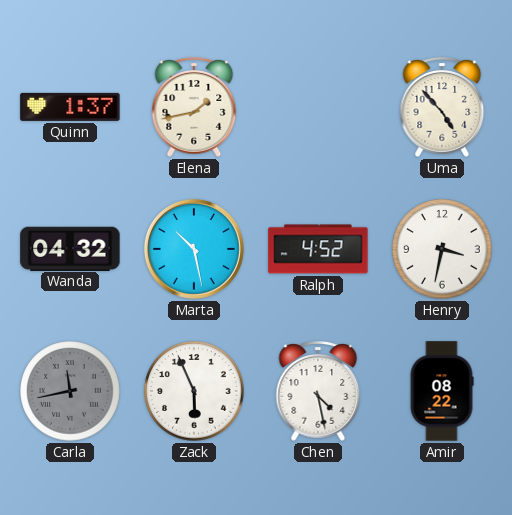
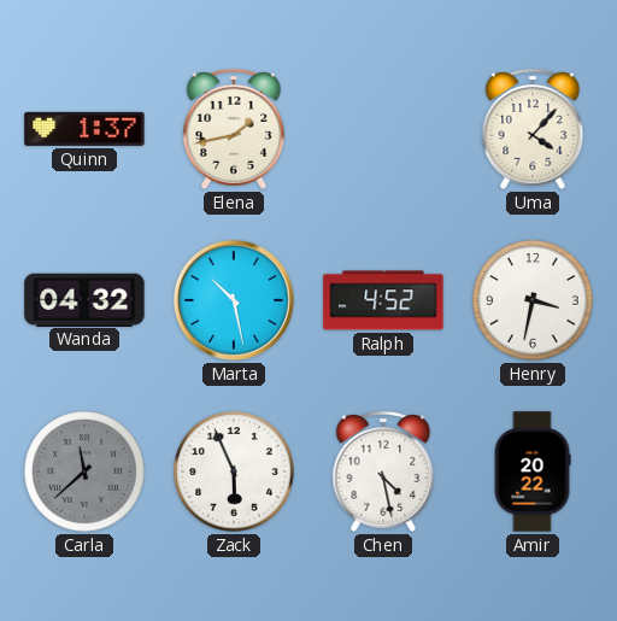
Uma: 4:53 -> 4:07
Carla: 11:43 -> 11:38
Amir: 08:22 -> 20:22
